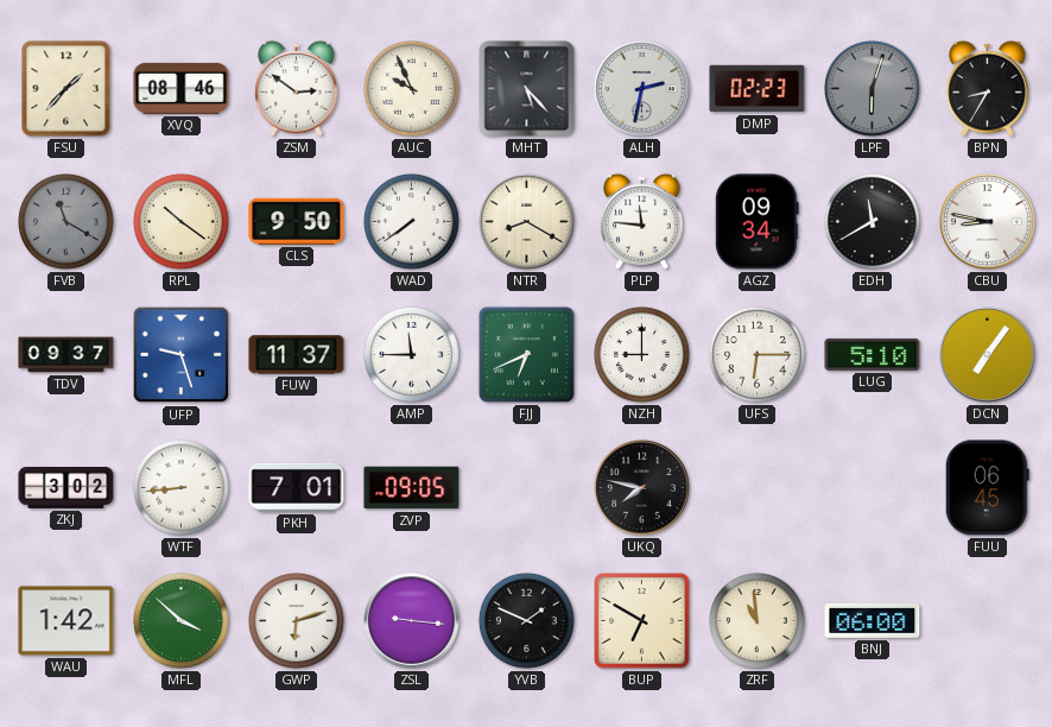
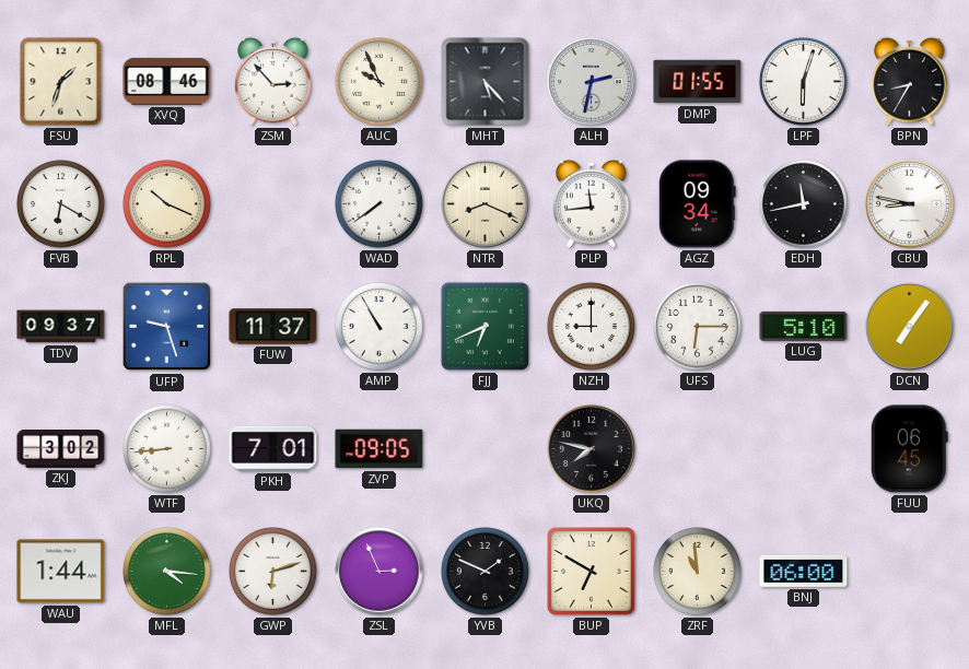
FSU: 1:37 -> 1:33
ZSM: 2:51 -> 2:53
DMP: 02:23 -> 01:55
LPF dial: grey -> white
FVB: 11:20 -> 6:20
FVB dial: grey -> white
RPL: 10:21 -> 10:19
CLS: 9:50 -> none
NTR: 8:20 -> 8:19
PLP: 11:46 -> 11:44
EDH: 11:40 -> 11:43
AMP: 11:45 -> 10:55
WAU: 1:42 -> 1:44
MFL: 3:52 -> 4:16
ZSL: 9:16 -> 2:56
